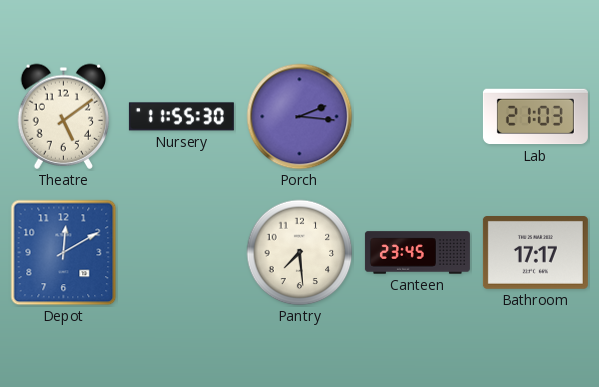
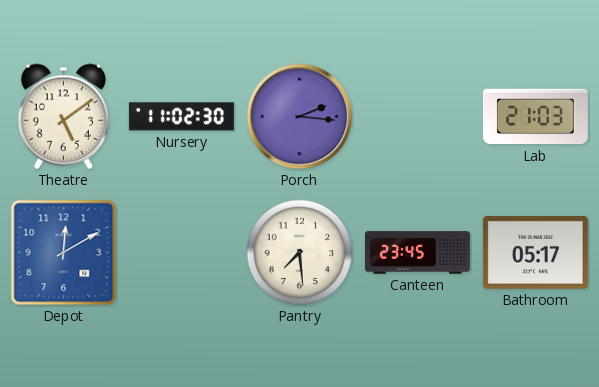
Nursery: 11:55 -> 11:02
Bathroom: 17:17 -> 05:17
